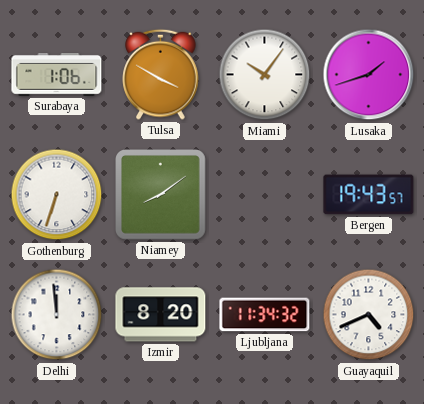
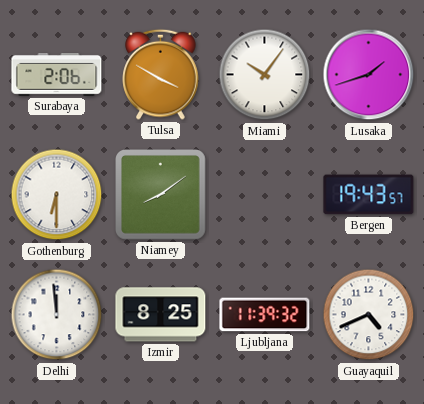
Surabaya: 1:06 -> 2:06
Gothenburg: 6:33 -> 6:30
Izmir: 8:20 -> 8:25
Ljubljana: 11:34 -> 11:39
